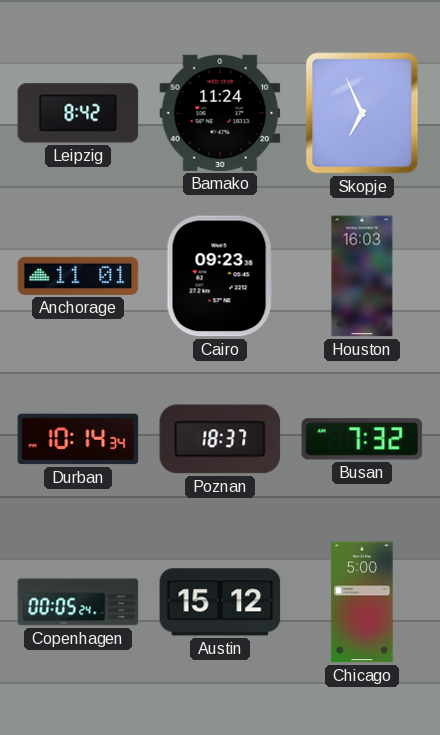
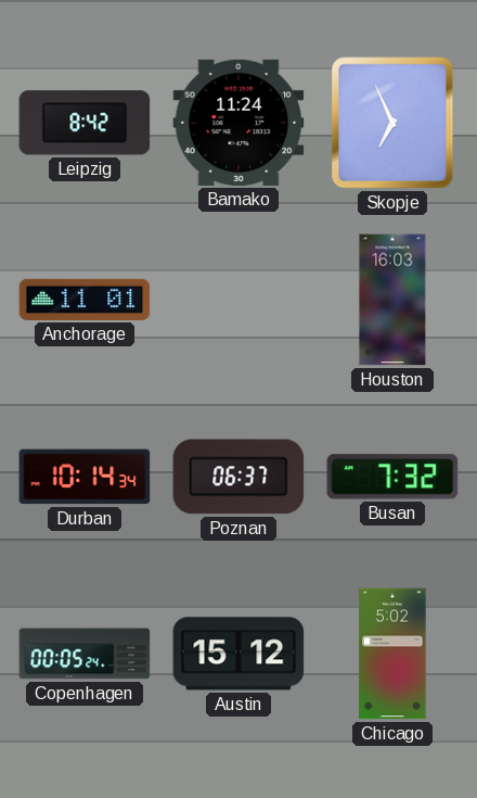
Cairo: 09:23 -> none
Poznan: 18:37 -> 06:37
Chicago: 5:00 -> 5:02
